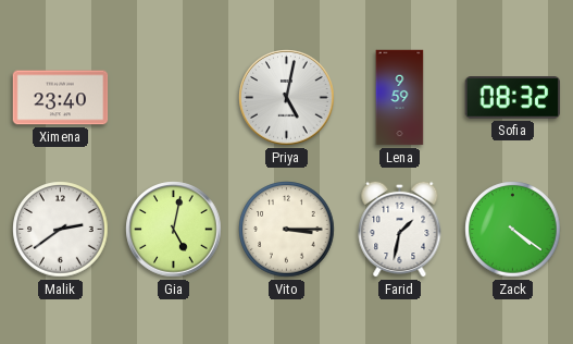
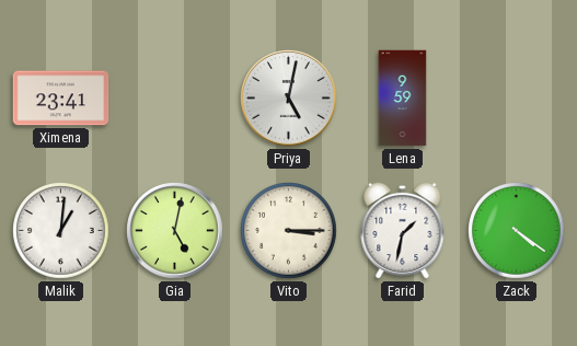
Ximena: 23:40 -> 23:41
Sofia: 08:32 -> none
Malik: 2:39 -> 1:01
